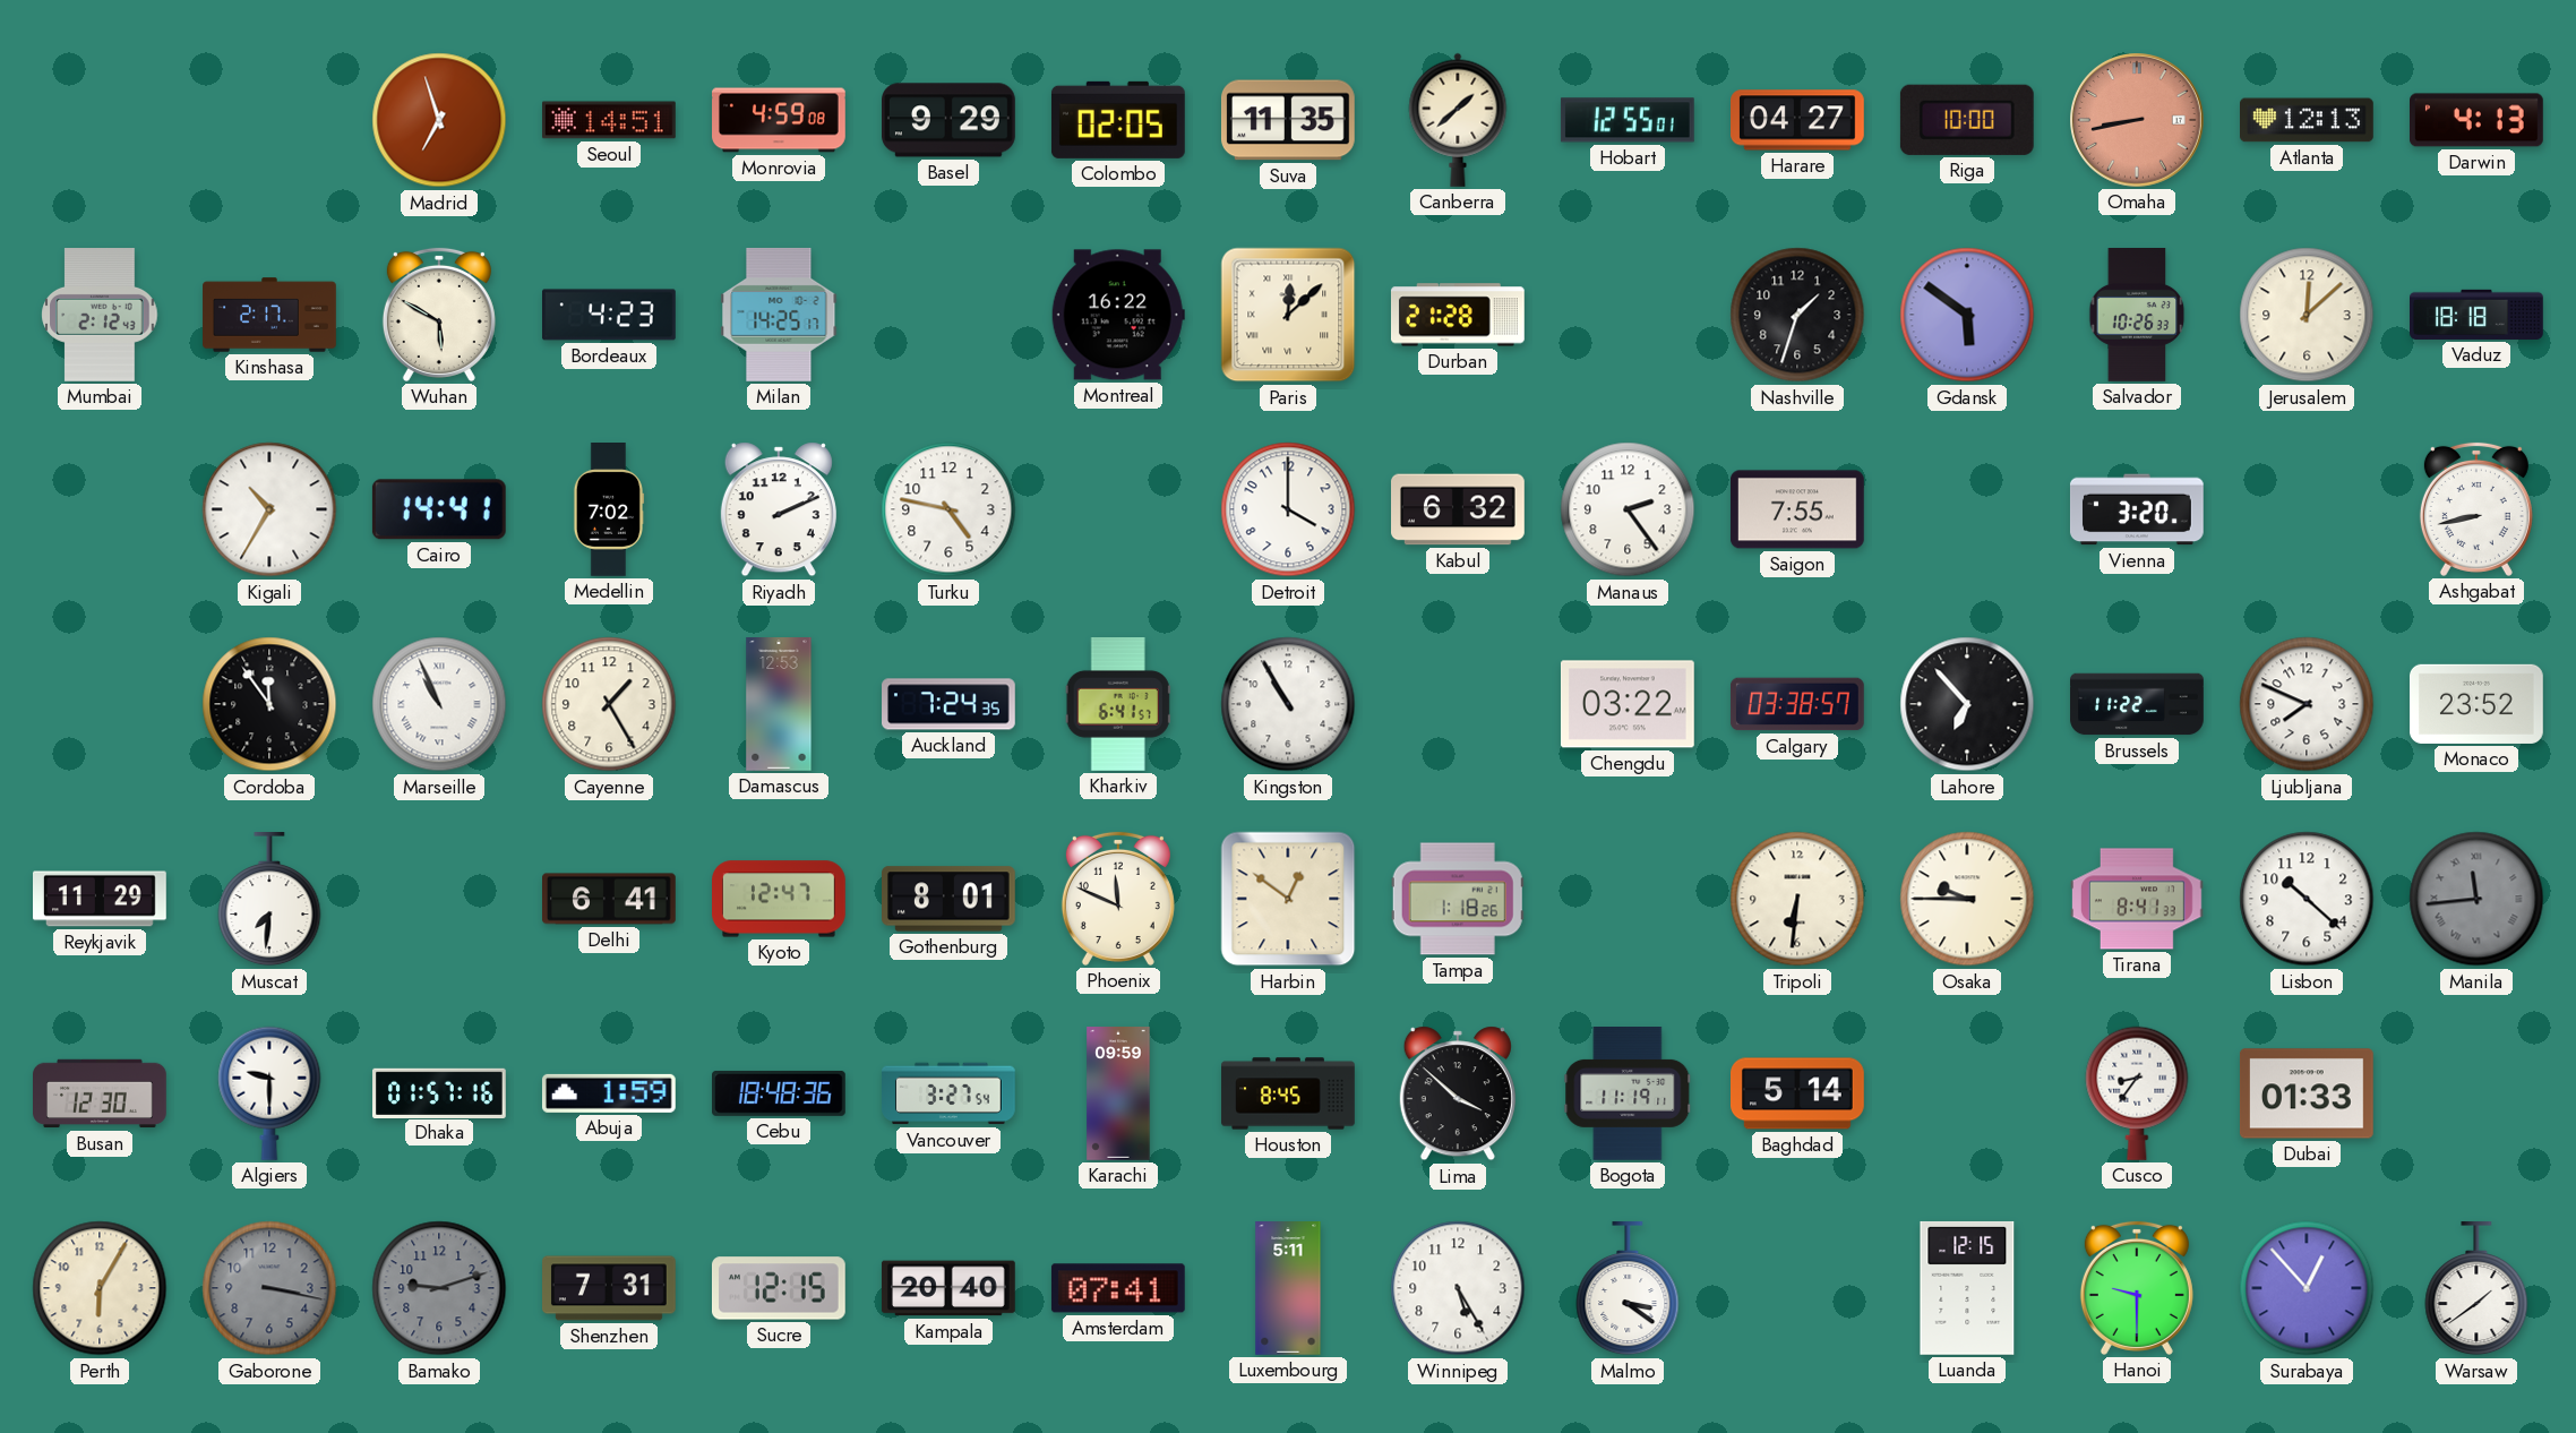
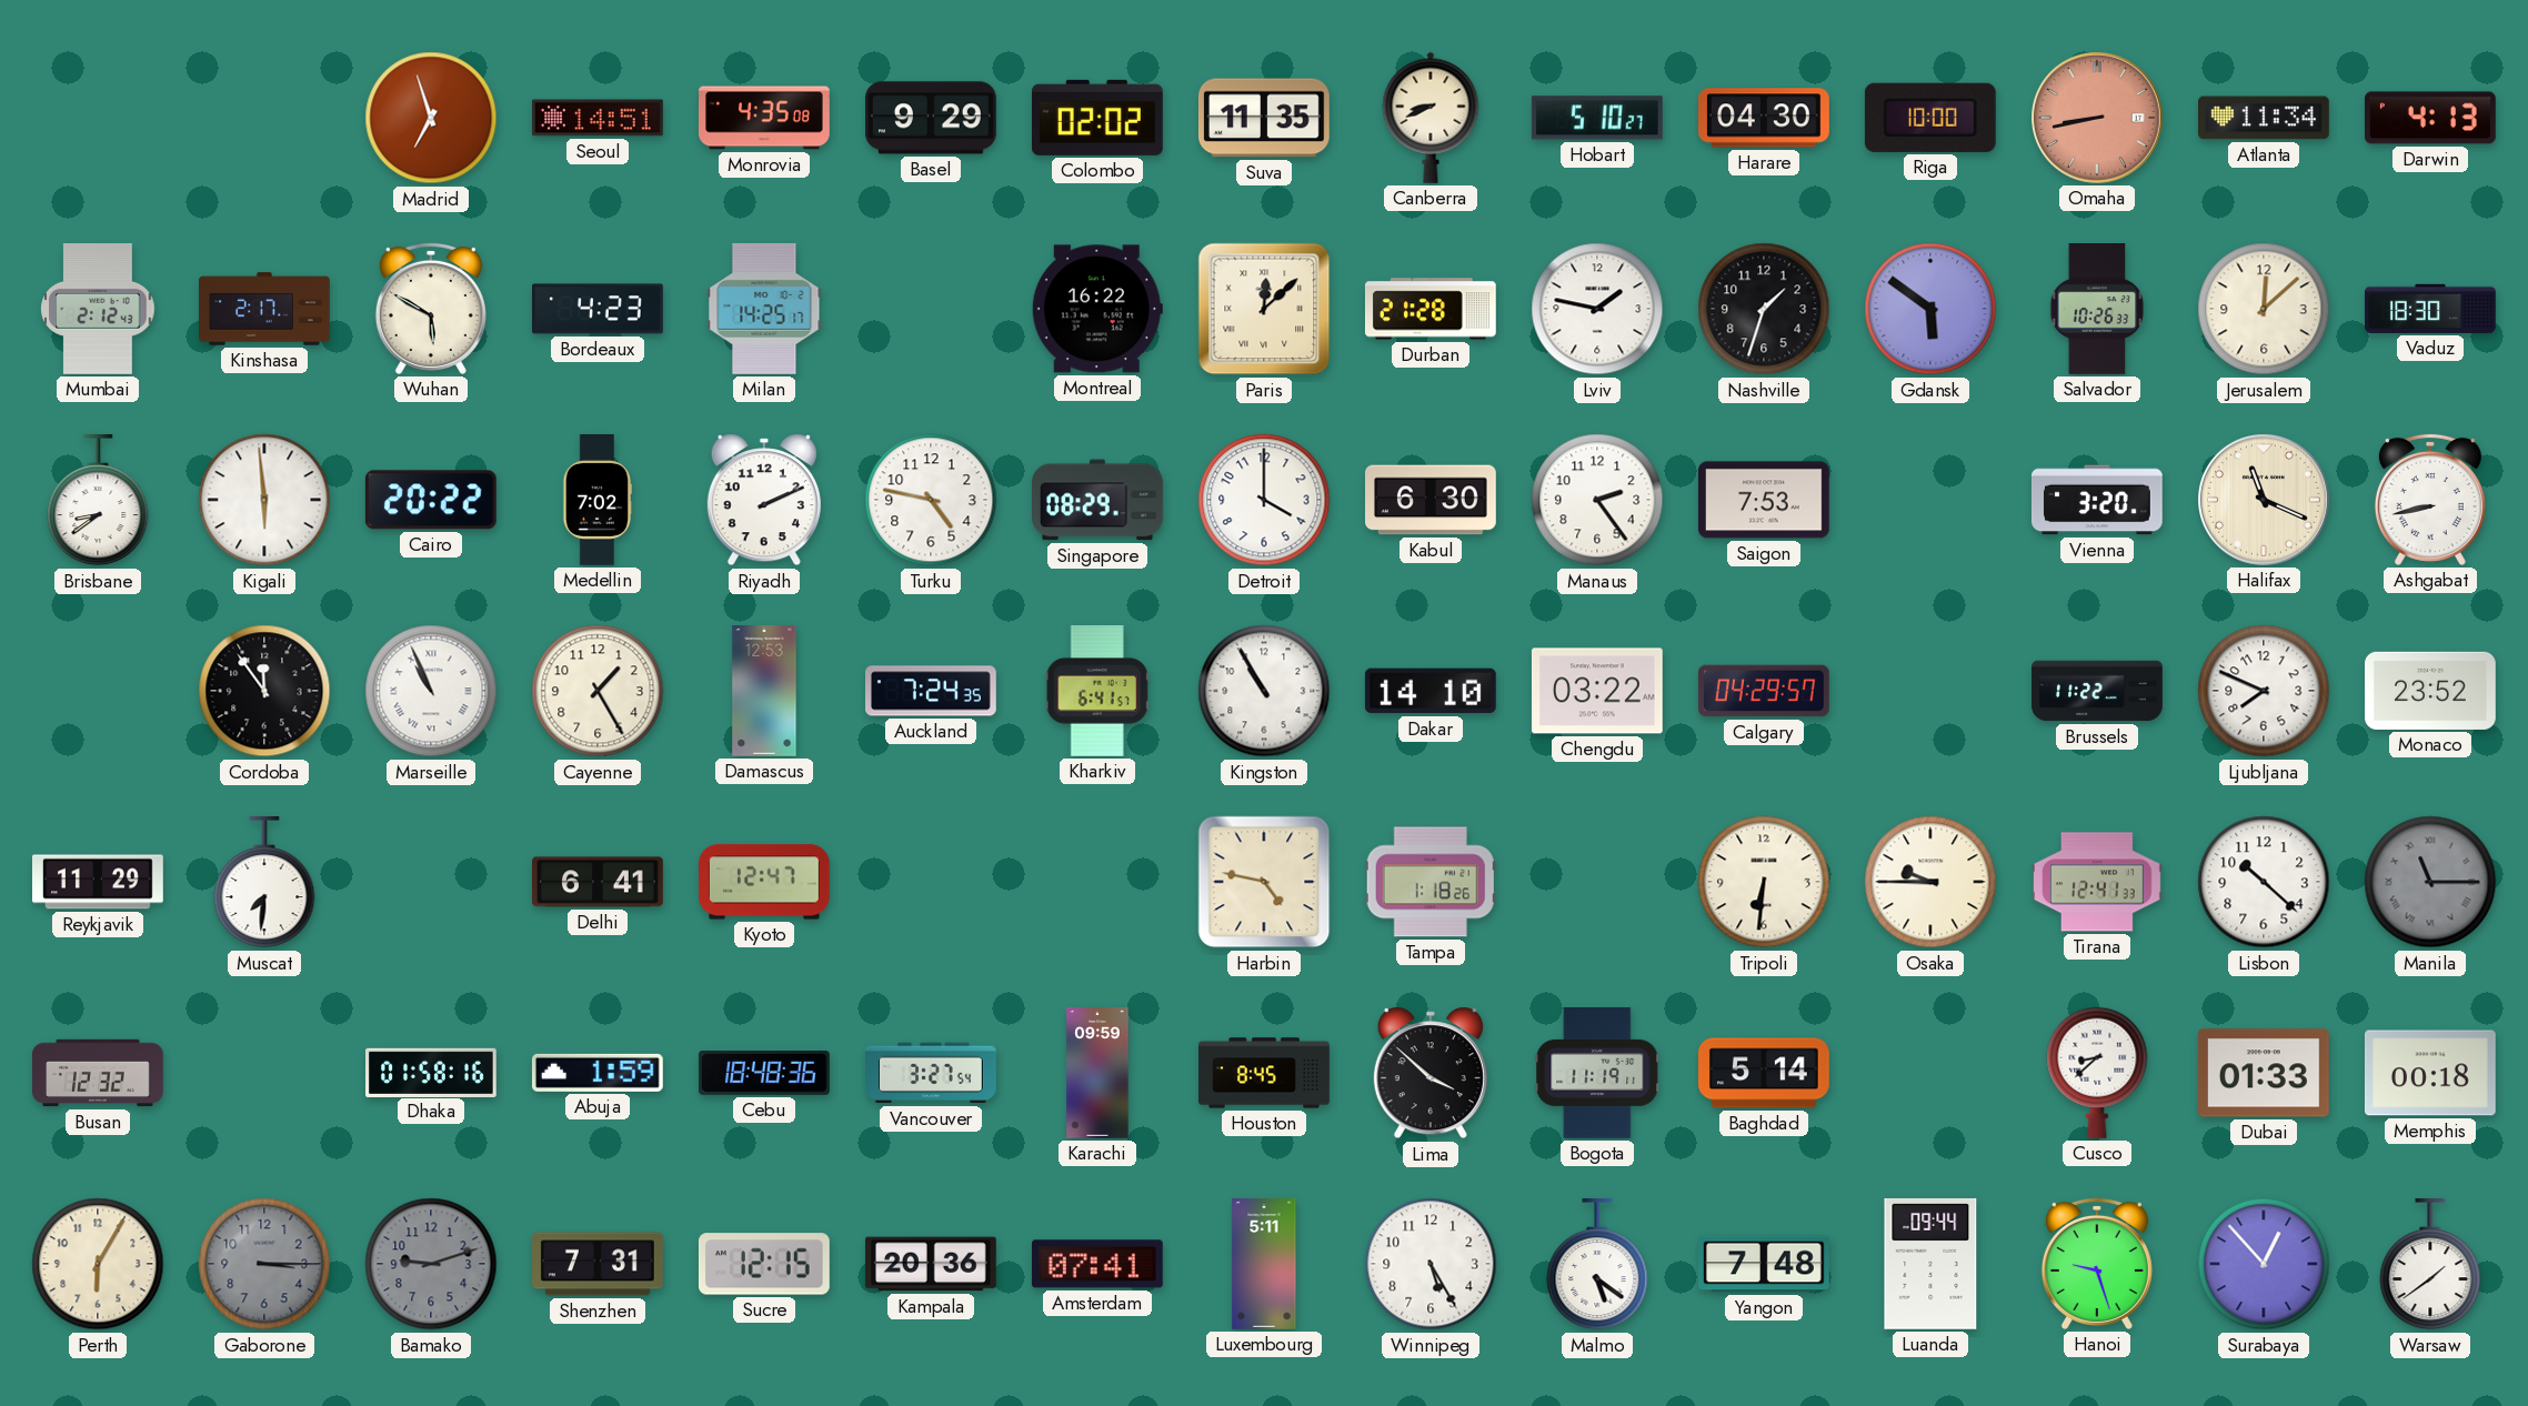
Monrovia: 4:59 -> 4:35
Colombo: 02:05 -> 02:02
Canberra: 1:38 -> 8:41
Hobart: 12:55 -> 5:10
Harare: 04:27 -> 04:30
Atlanta: 12:13 -> 11:34
Lviv: none -> 1:47
Vaduz: 18:18 -> 18:30
Brisbane: none -> 8:39
Kigali: 10:35 -> 5:59
Cairo: 14:41 -> 20:22
Singapore: none -> 08:29
Kabul: 6:32 -> 6:30
Saigon: 7:55 -> 7:53
Halifax: none -> 11:19
Dakar: none -> 14:10
Calgary: 03:38 -> 04:29
Lahore: 6:53 -> none
Gothenburg: 8:01 -> none
Phoenix: 11:49 -> none
Harbin: 12:51 -> 4:47
Tirana: 8:41 -> 12:41
Manila: 11:44 -> 11:15
Busan: 12:30 -> 12:32
Algiers: 9:30 -> none
Dhaka: 01:57 -> 01:58
Cusco: 8:36 -> 8:38
Memphis: none -> 00:18
Gaborone: 3:17 -> 3:15
Kampala: 20:40 -> 20:36
Malmo: 3:21 -> 5:21
Yangon: none -> 7:48
Luanda: 12:15 -> 09:44
Hanoi: 9:30 -> 9:27
